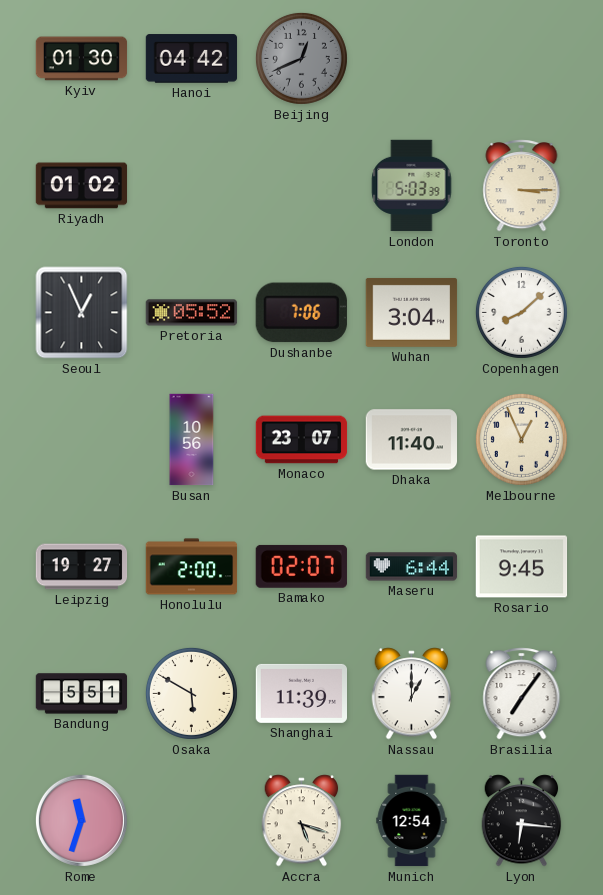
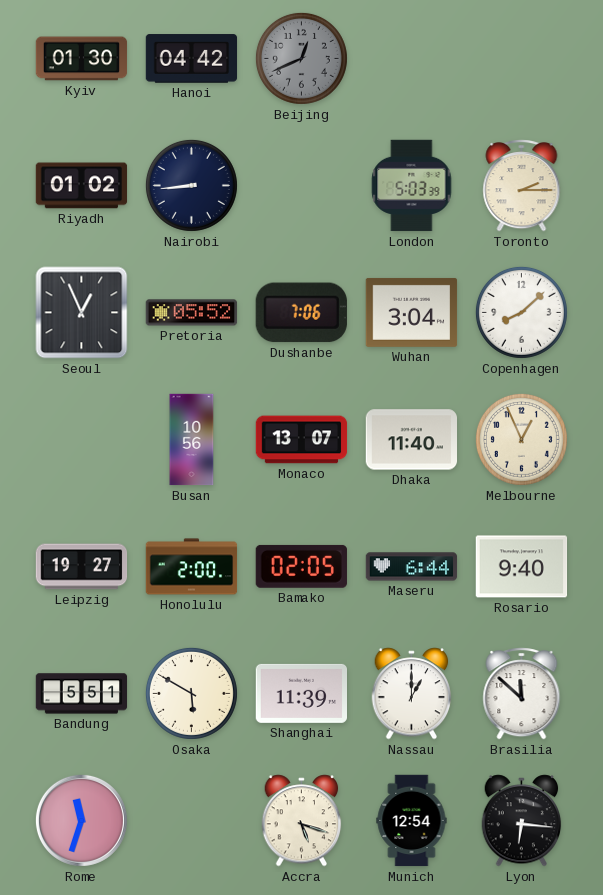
Nairobi: none -> 8:44
Toronto: 3:15 -> 2:15
Monaco: 23:07 -> 13:07
Bamako: 02:07 -> 02:05
Rosario: 9:45 -> 9:40
Brasilia: 7:06 -> 11:52
